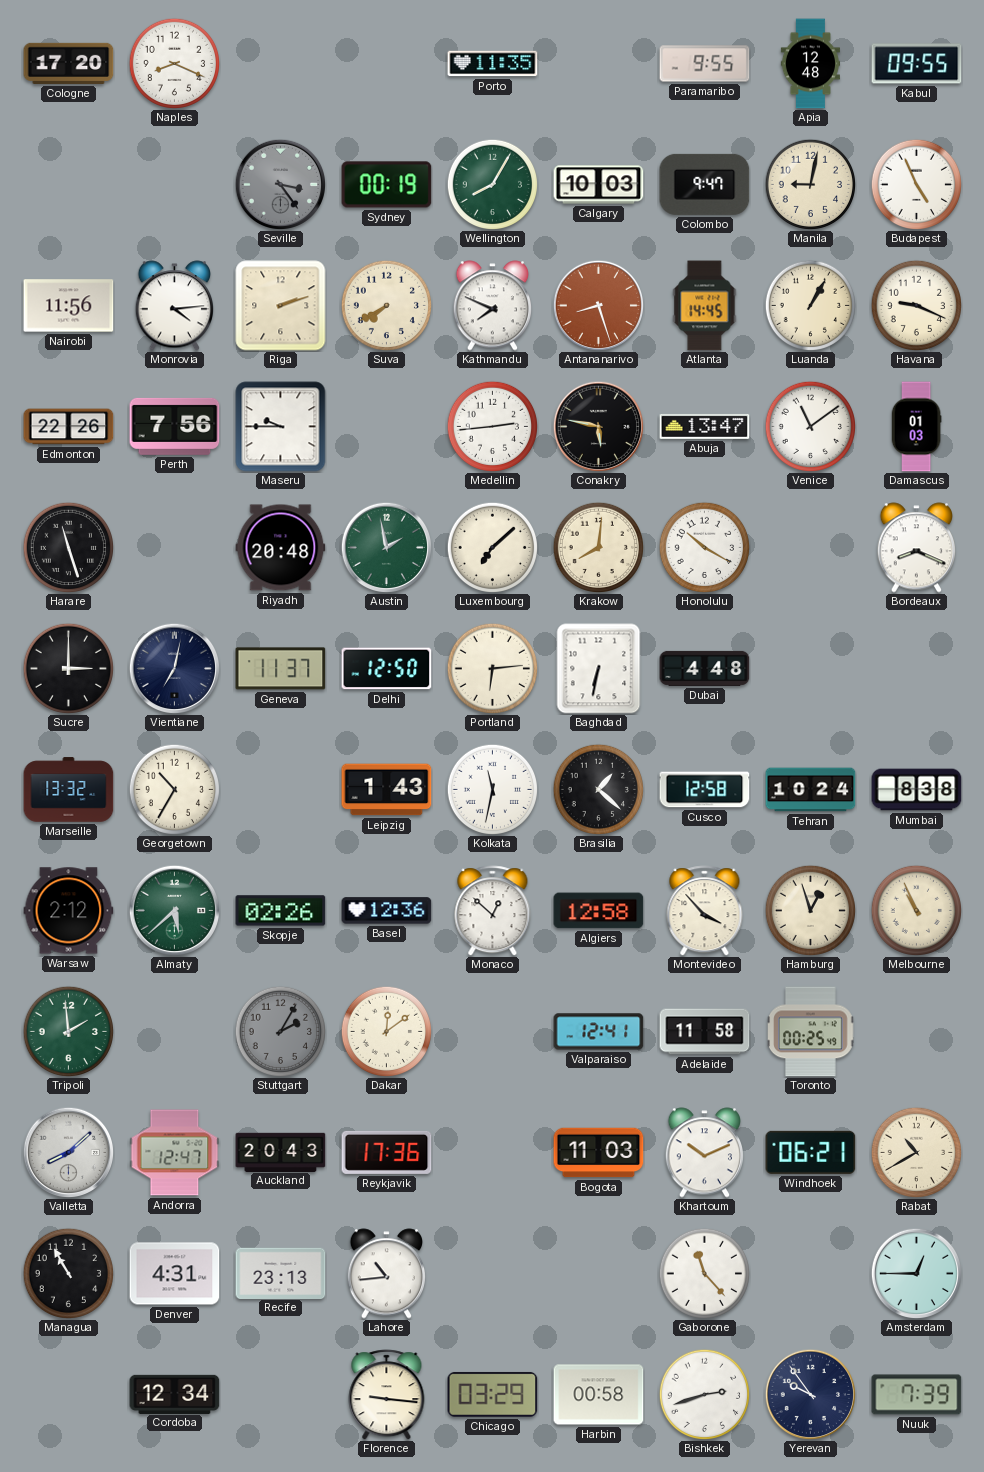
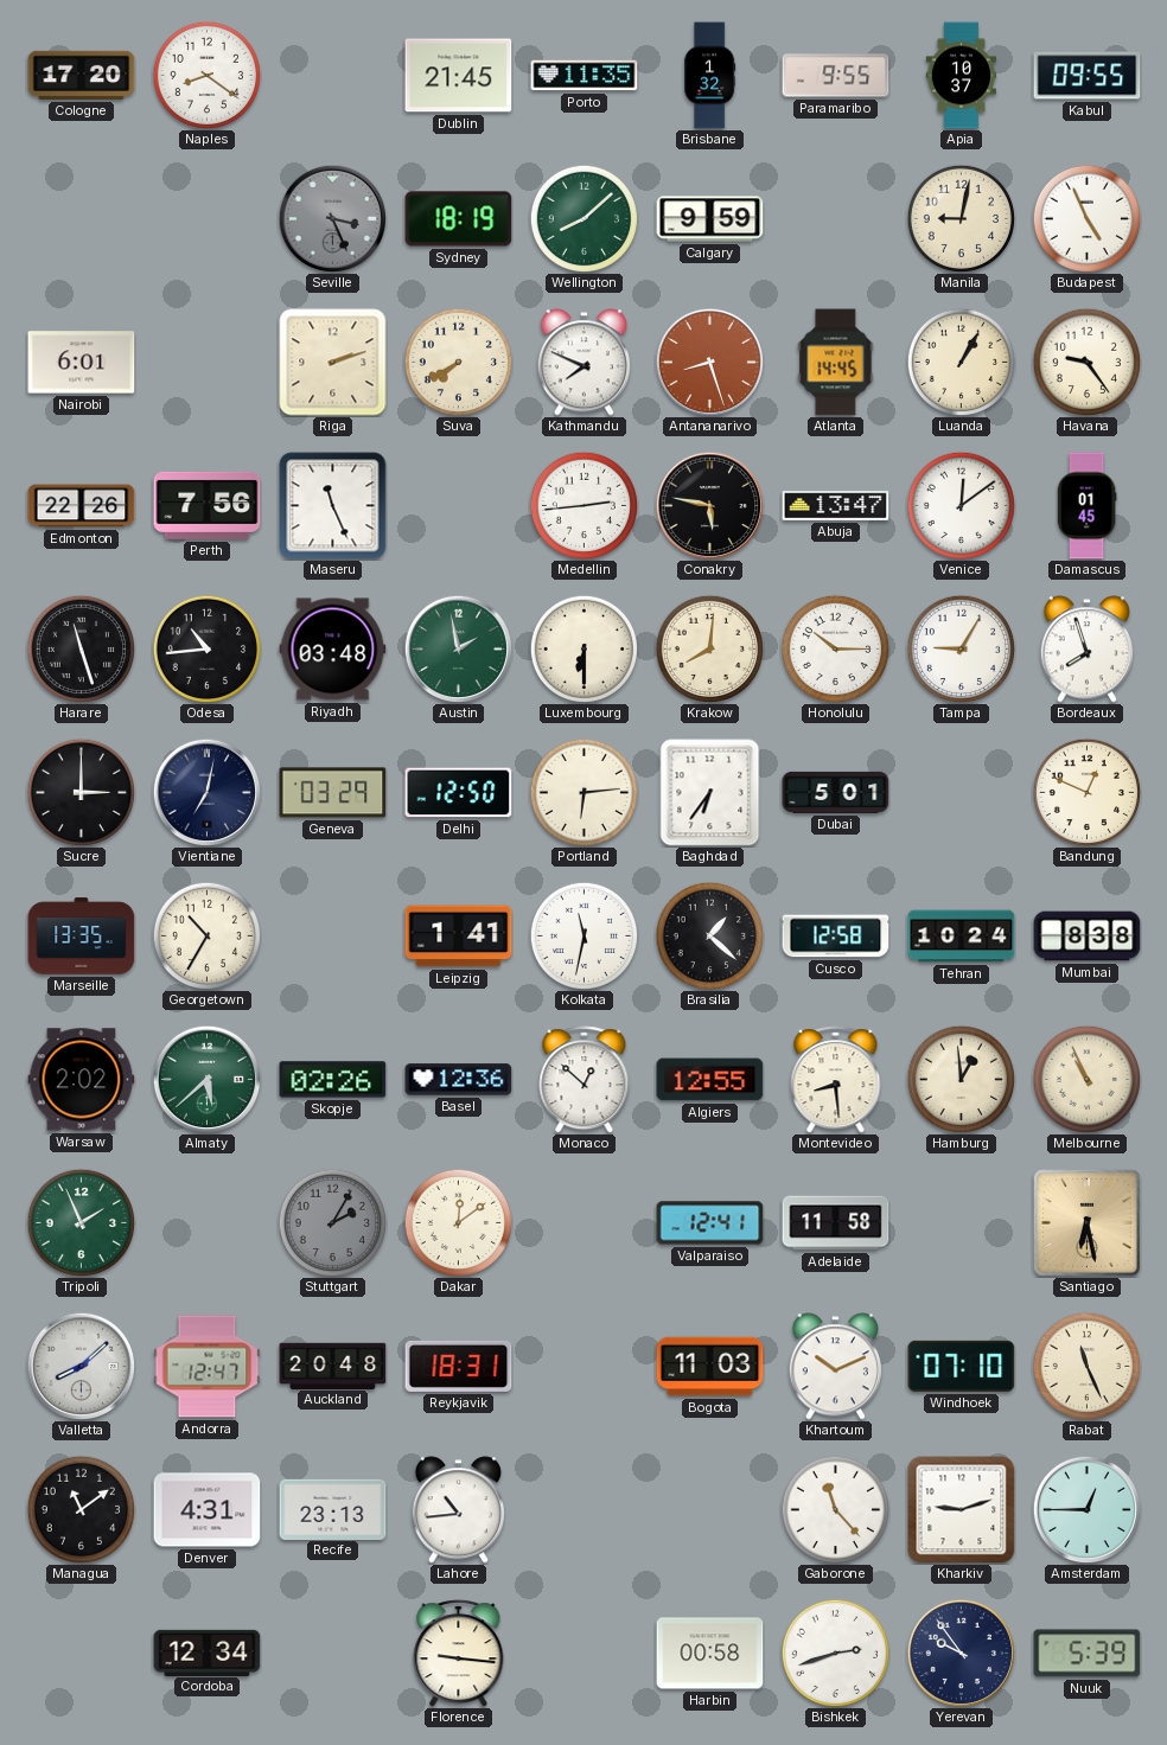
Naples: 8:19 -> 8:21
Dublin: none -> 21:45
Brisbane: none -> 1:32
Apia: 12:48 -> 10:37
Seville: 3:24 -> 3:26
Sydney: 00:19 -> 18:19
Wellington: 8:05 -> 8:08
Calgary: 10:03 -> 9:59
Colombo: 9:47 -> none
Nairobi: 11:56 -> 6:01
Monrovia: 4:14 -> none
Havana: 9:19 -> 9:24
Maseru: 9:45 -> 11:26
Venice: 11:09 -> 12:09
Damascus: 01:03 -> 01:45
Odesa: none -> 10:44
Riyadh: 20:48 -> 03:48
Luxembourg: 7:08 -> 6:30
Honolulu: 10:20 -> 10:15
Tampa: none -> 9:05
Bordeaux: 8:19 -> 7:57
Geneva: 11:37 -> 03:29
Baghdad: 6:32 -> 6:36
Dubai: 4:48 -> 5:01
Bandung: none -> 12:49
Marseille: 13:32 -> 13:35
Leipzig: 1:43 -> 1:41
Warsaw: 2:12 -> 2:02
Algiers: 12:58 -> 12:55
Montevideo: 3:53 -> 8:29
Hamburg: 12:57 -> 12:59
Tripoli: 1:59 -> 1:56
Toronto: 00:25 -> none
Santiago: none -> 6:28
Auckland: 20:43 -> 20:48
Reykjavik: 17:36 -> 18:31
Windhoek: 06:21 -> 07:10
Rabat: 10:40 -> 11:26
Managua: 10:55 -> 11:09
Kharkiv: none -> 9:12
Chicago: 03:29 -> none
Nuuk: 7:39 -> 5:39
